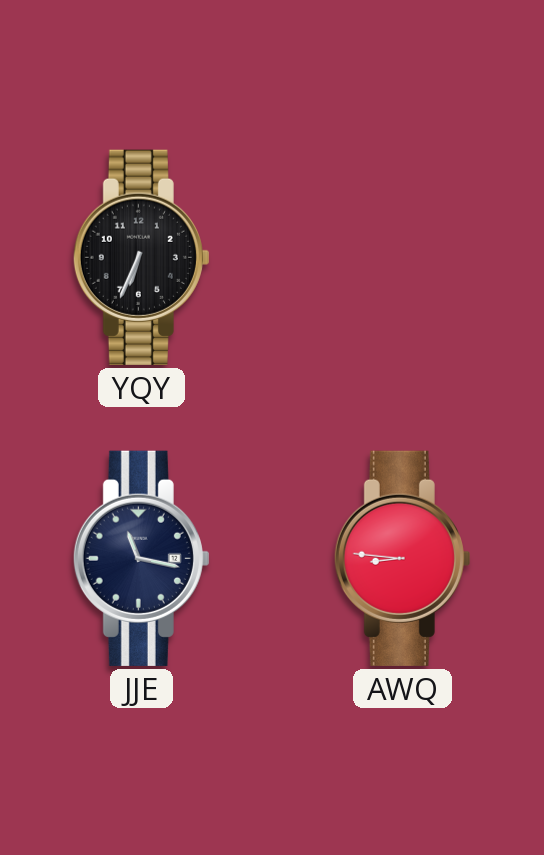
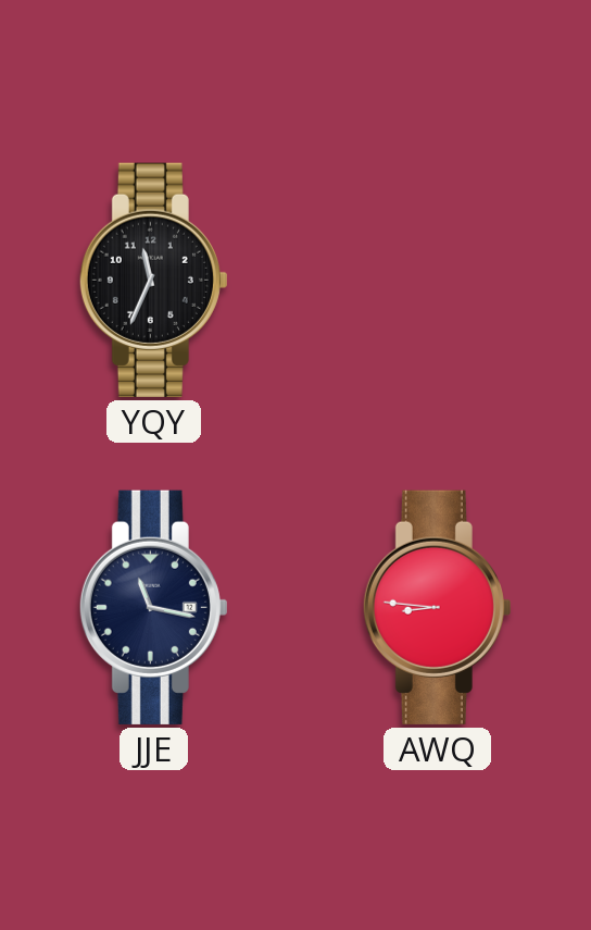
YQY: 6:34 -> 11:34
